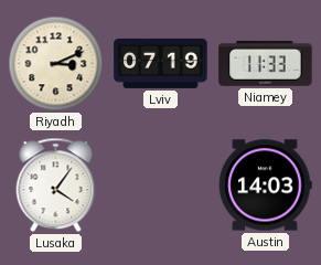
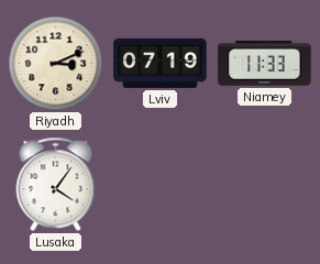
Austin: 14:03 -> none
